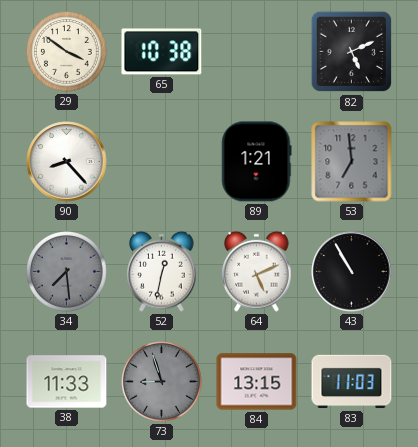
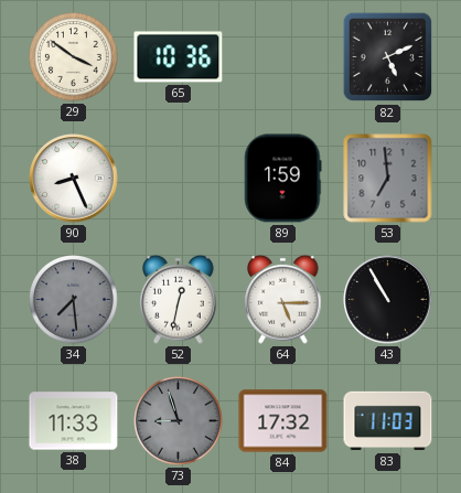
65: 10:38 -> 10:36
90: 8:23 -> 8:26
89: 1:21 -> 1:59
64: 5:11 -> 5:15
84: 13:15 -> 17:32
